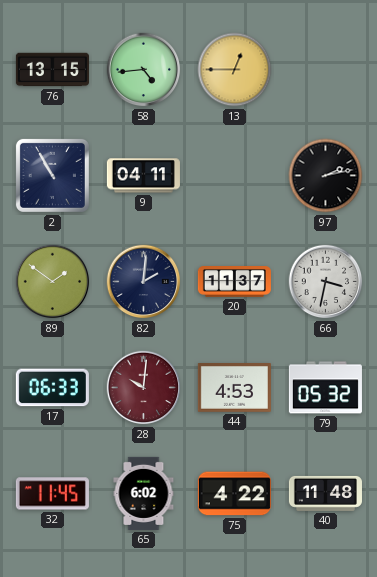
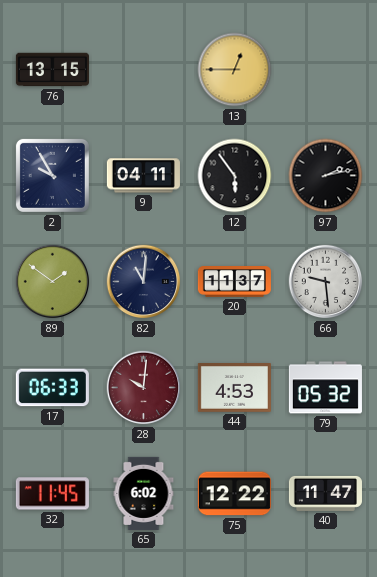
58: 4:44 -> none
2: 10:55 -> 9:55
12: none -> 5:54
82: 2:01 -> 11:01
66: 3:32 -> 9:29
75: 4:22 -> 12:22
40: 11:48 -> 11:47
